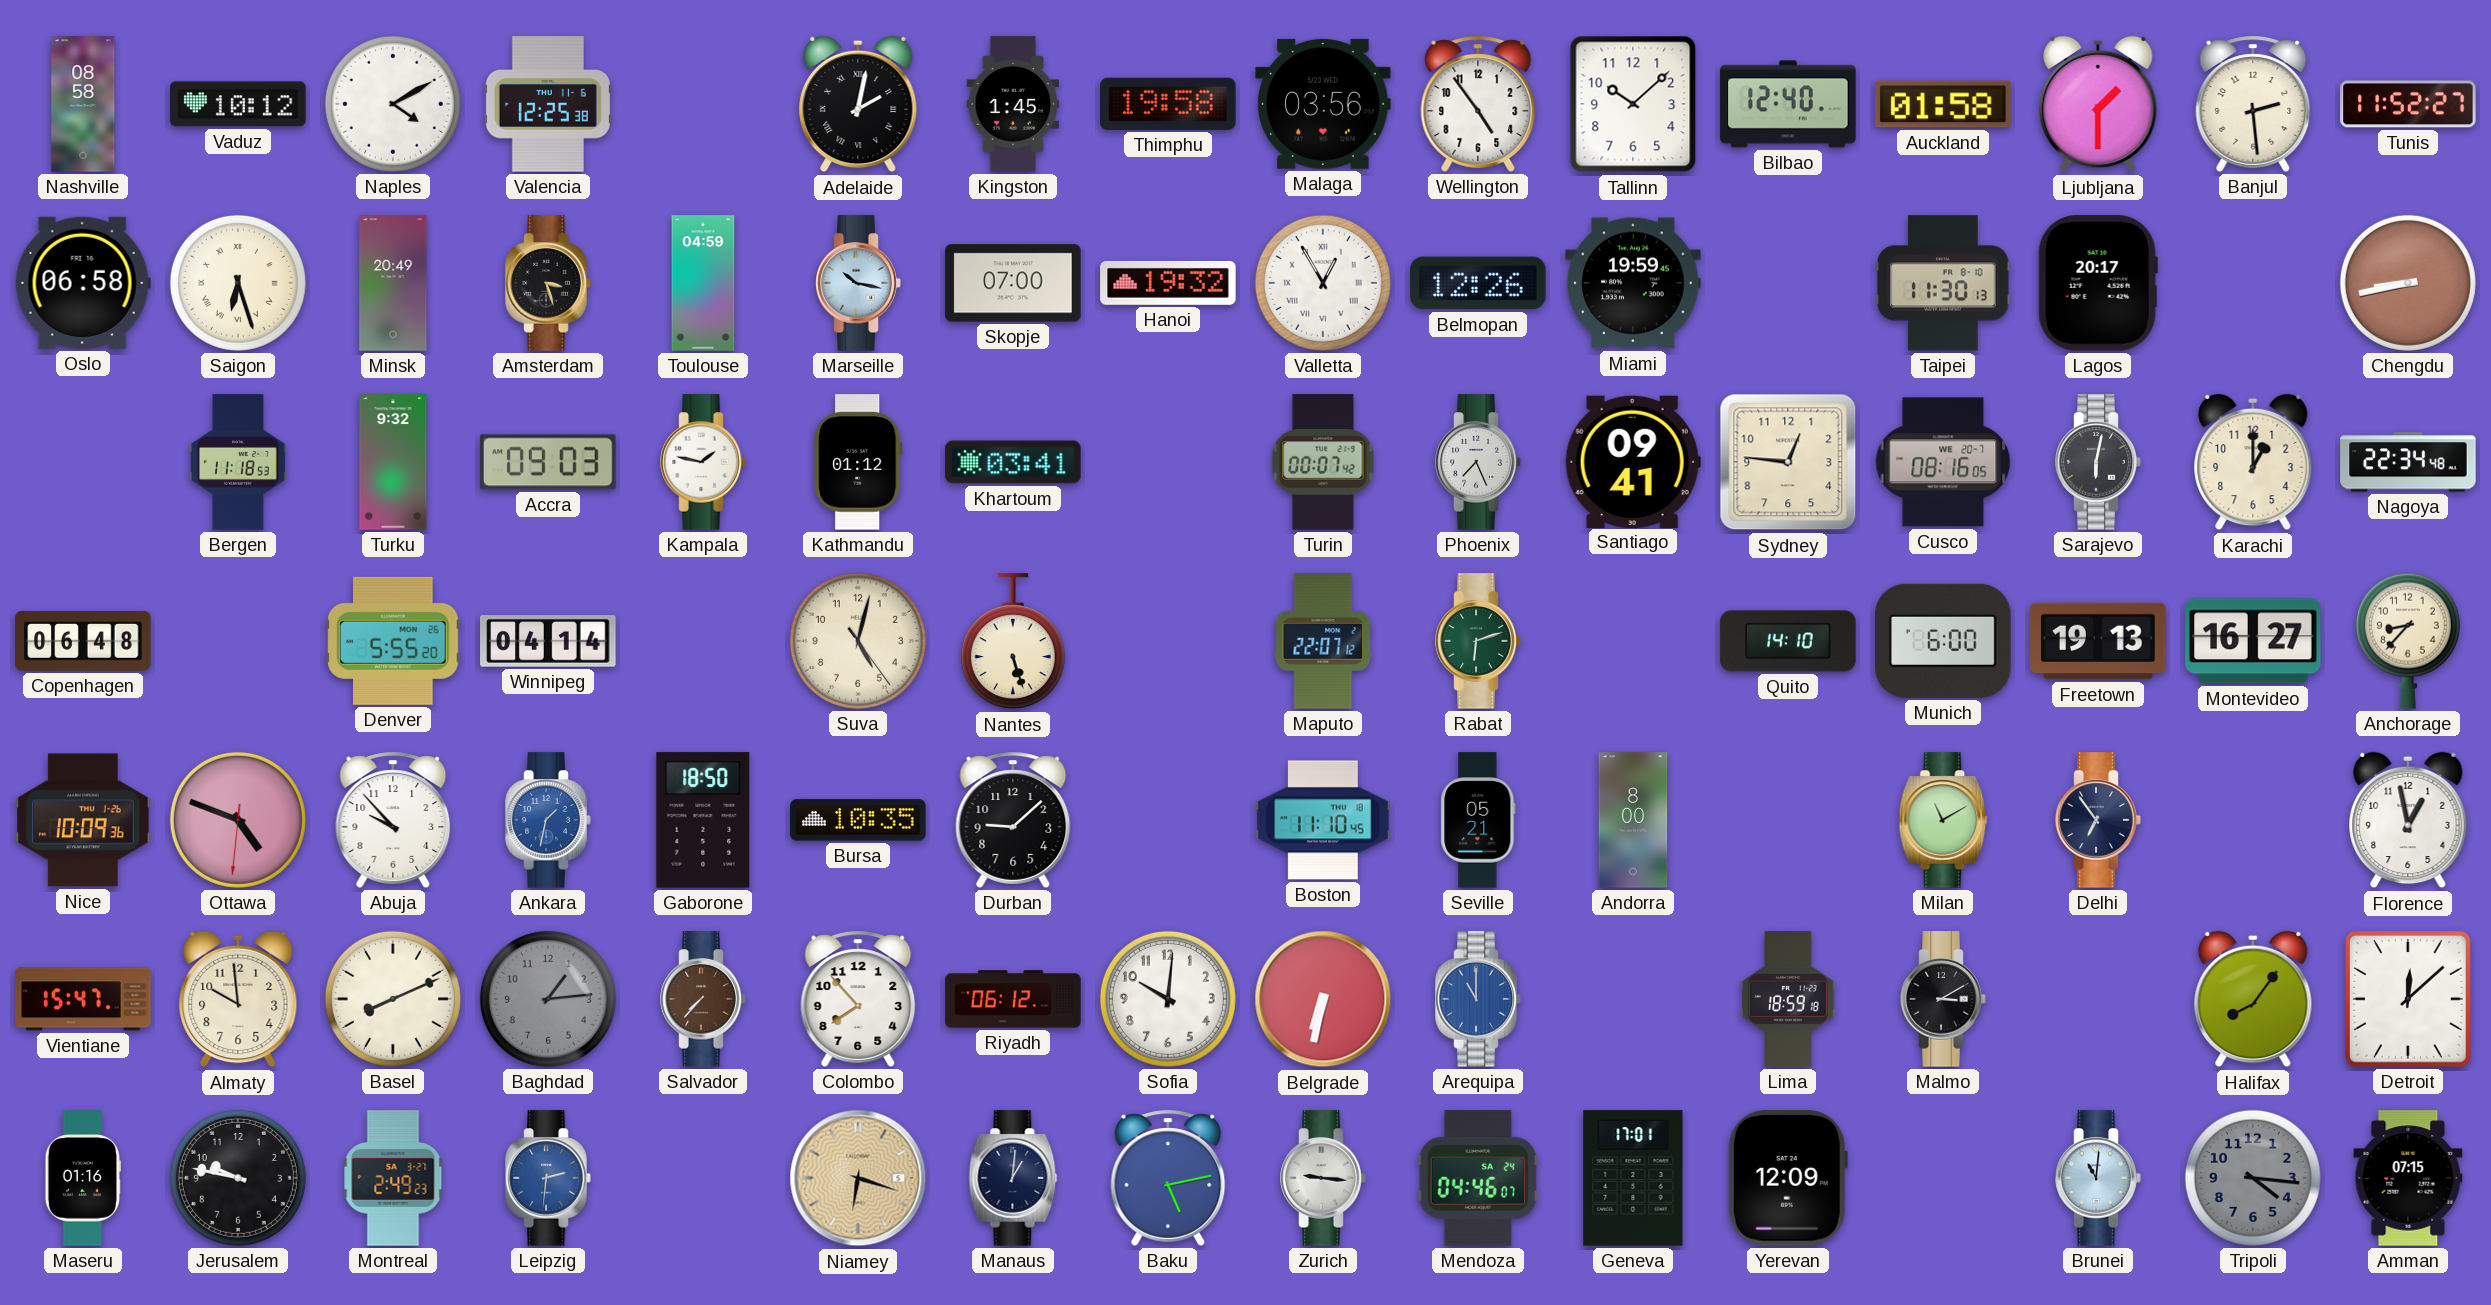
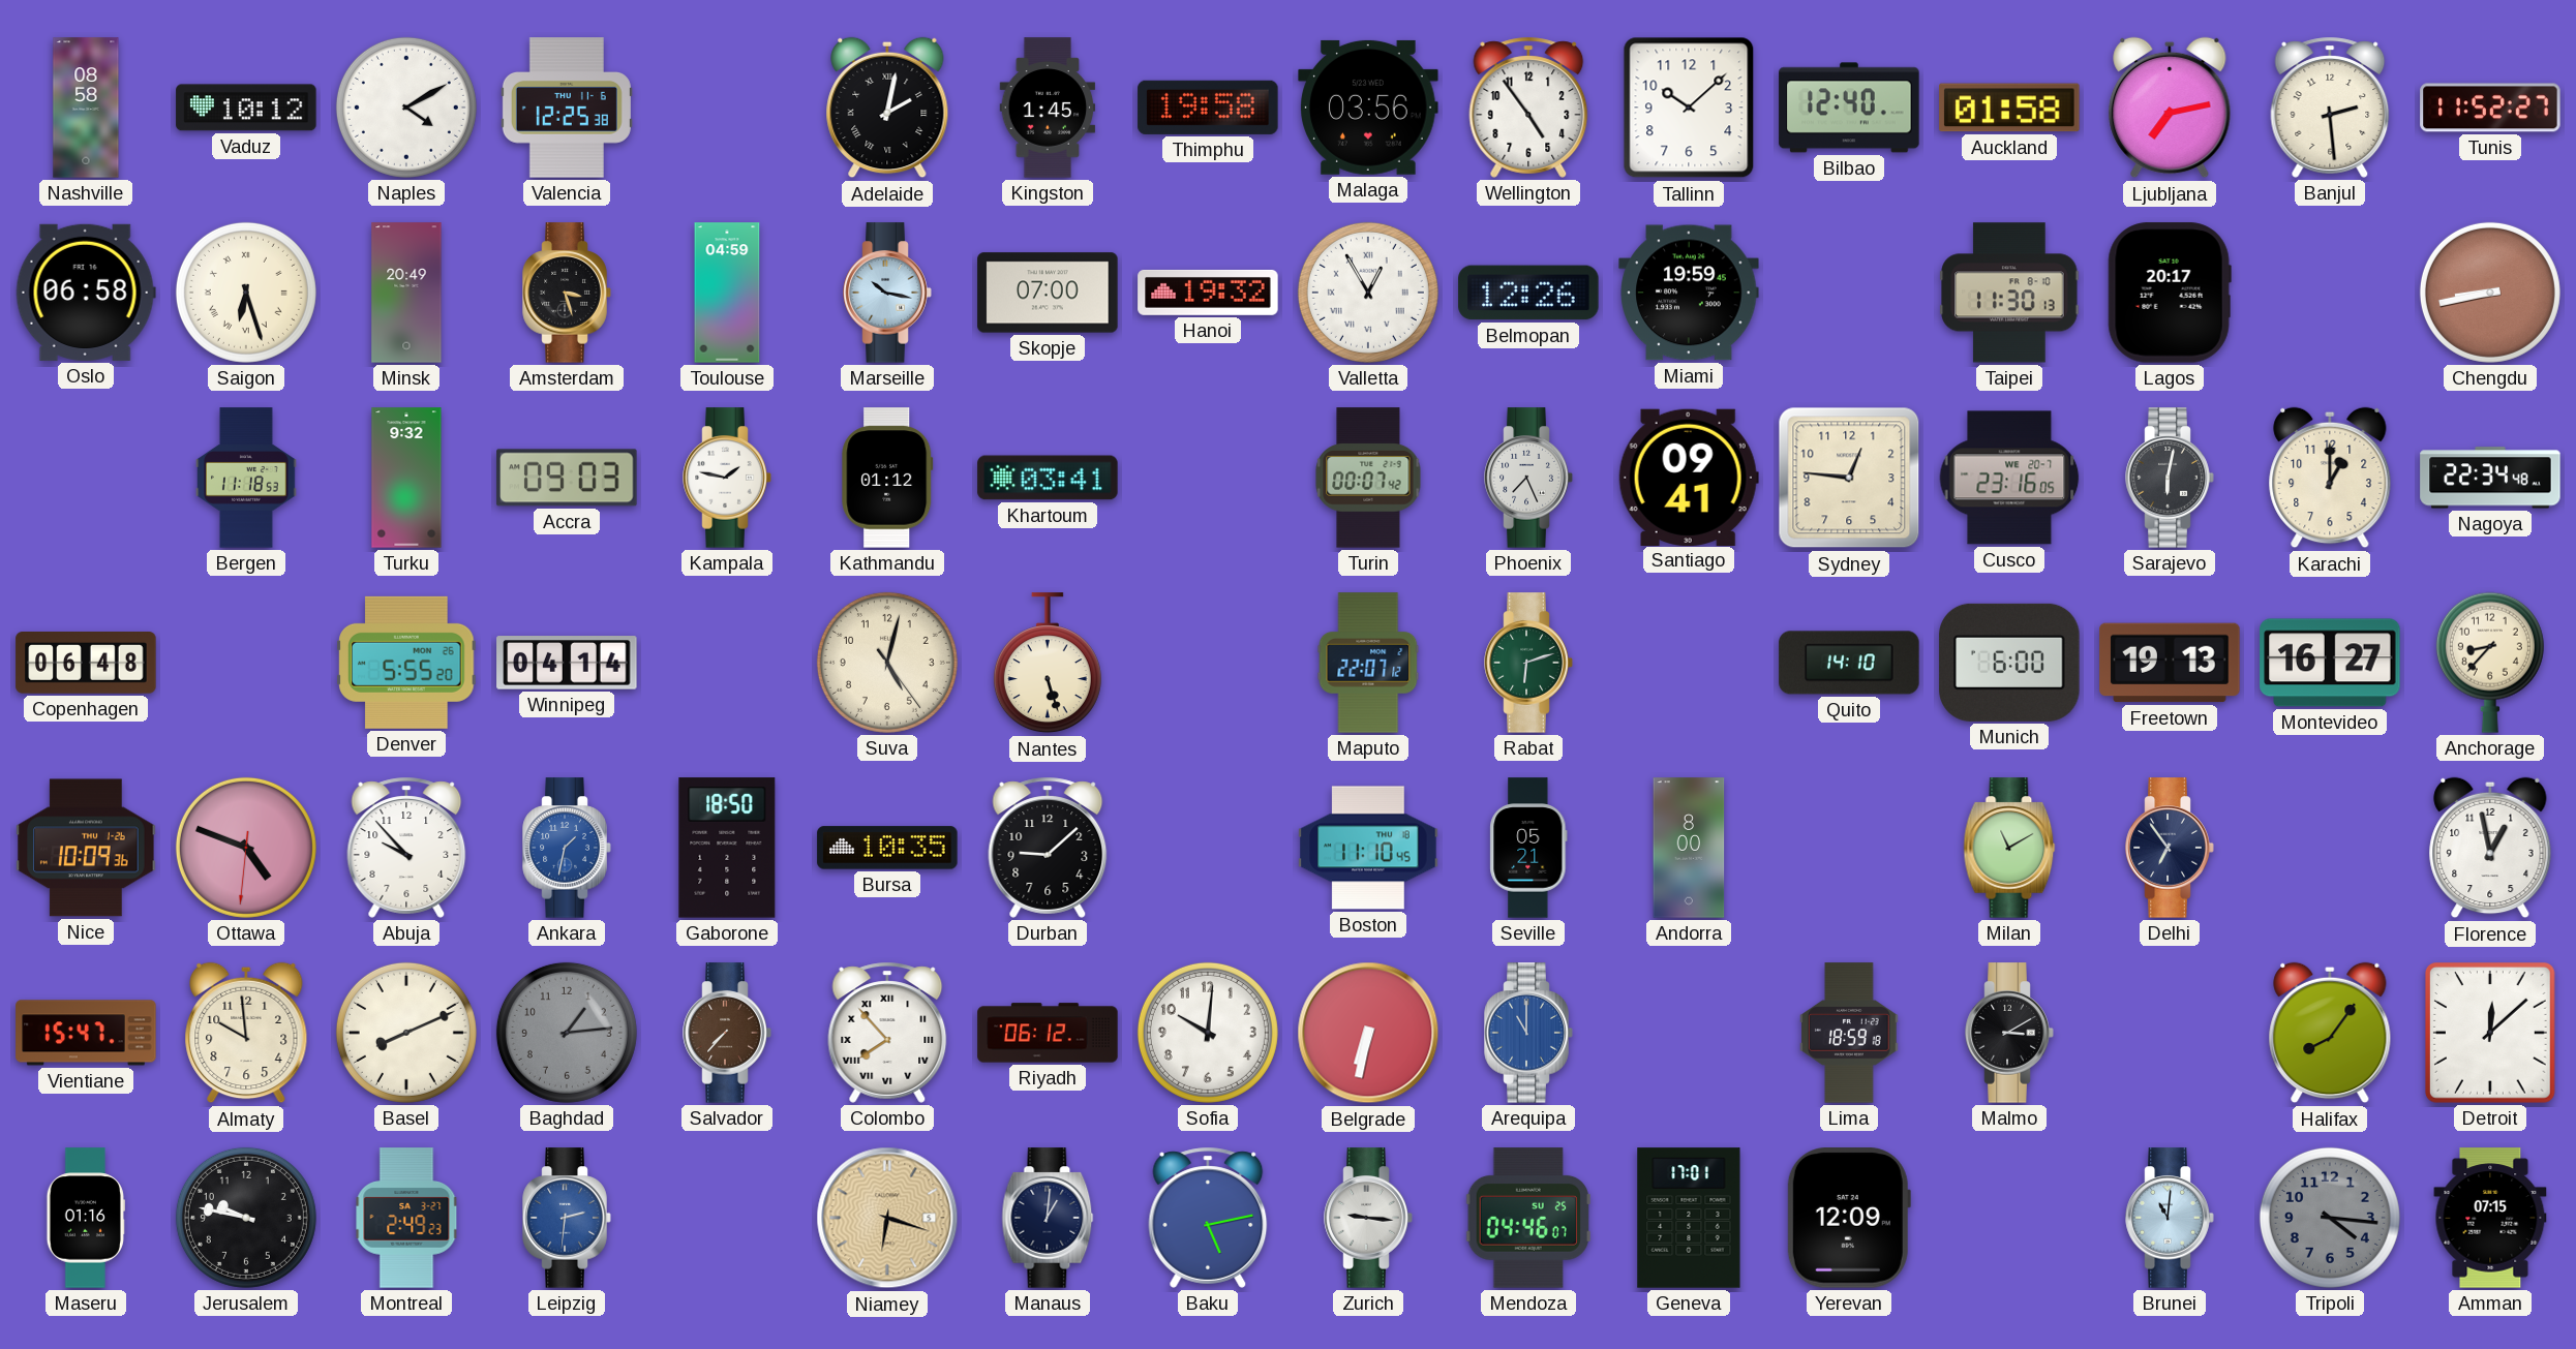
Ljubljana: 1:30 -> 7:13
Cusco: 08:16 -> 23:16
Colombo numerals: Arabic -> Roman
Mendoza date: SA 24 -> SU 25
